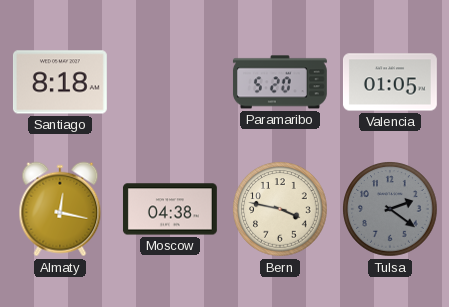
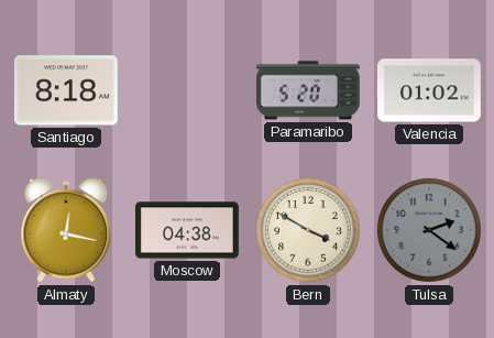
Valencia: 01:05 -> 01:02
Bern: 3:47 -> 3:50
